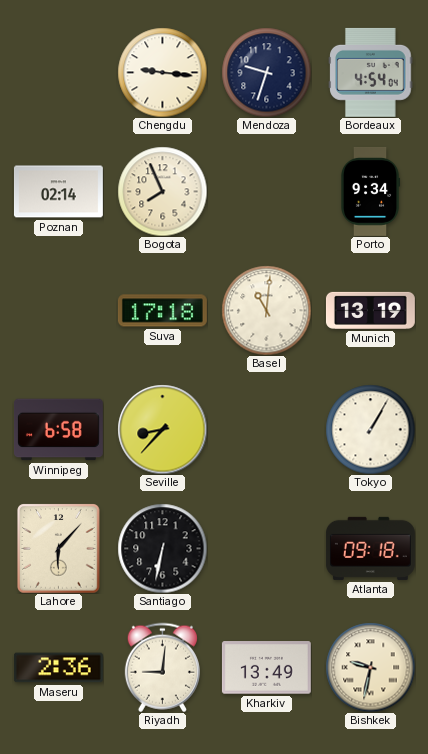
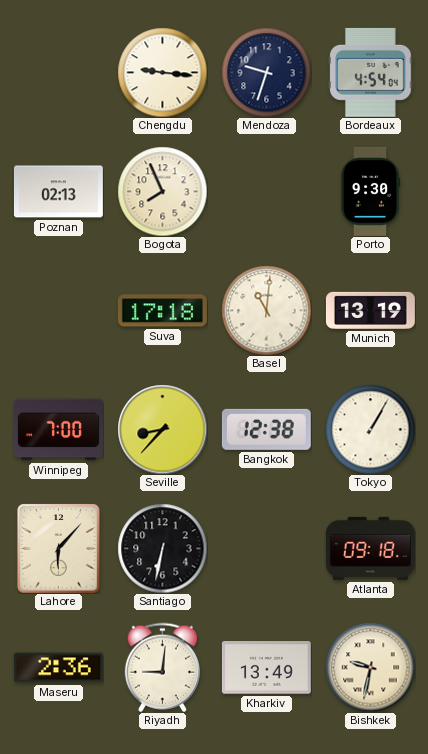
Poznan: 02:14 -> 02:13
Porto: 9:34 -> 9:30
Winnipeg: 6:58 -> 7:00
Bangkok: none -> 12:38
